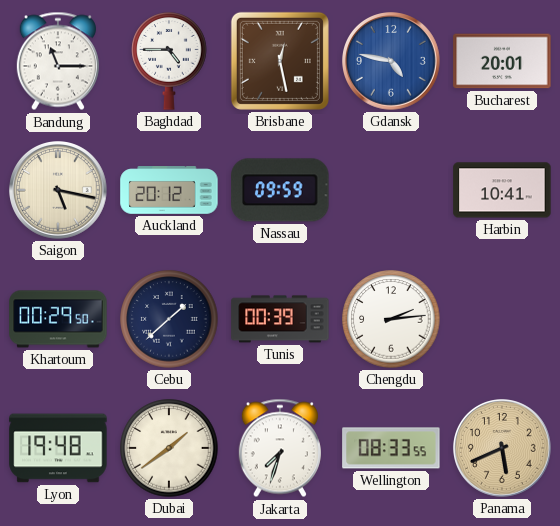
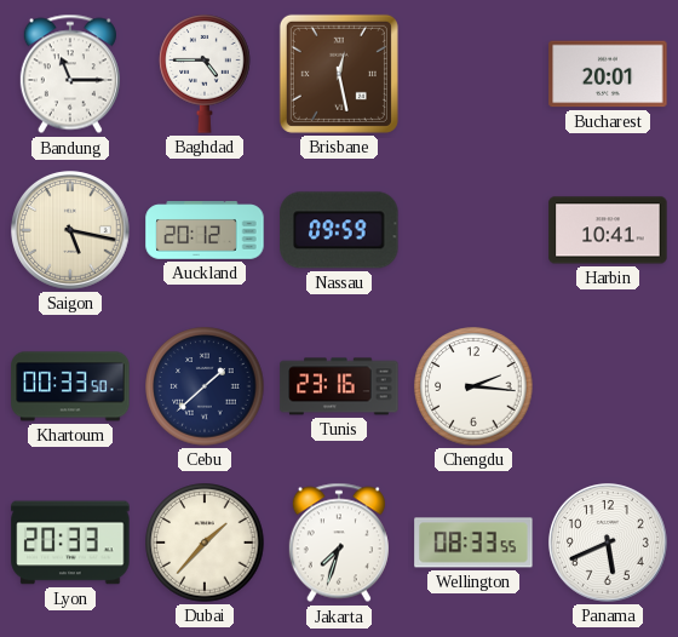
Gdansk: 4:47 -> none
Khartoum: 00:29 -> 00:33
Tunis: 00:39 -> 23:16
Chengdu: 2:14 -> 2:16
Lyon: 19:48 -> 20:33
Dubai: 1:39 -> 1:37
Panama dial: champagne -> white
